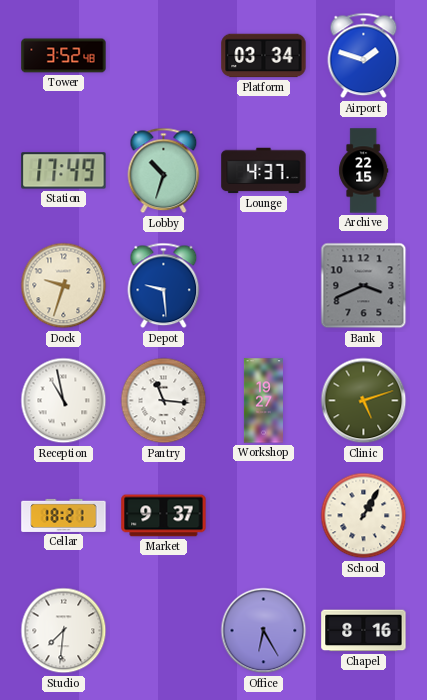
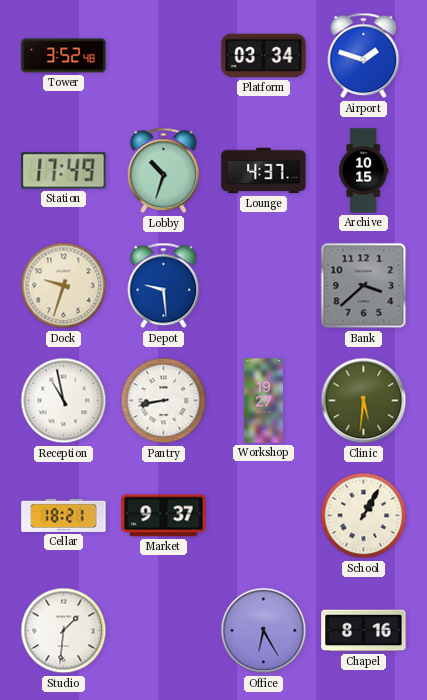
Archive: 22:15 -> 10:15
Bank: 3:41 -> 3:38
Pantry: 11:16 -> 8:43
Clinic: 5:12 -> 5:31
Studio: 7:31 -> 1:31
